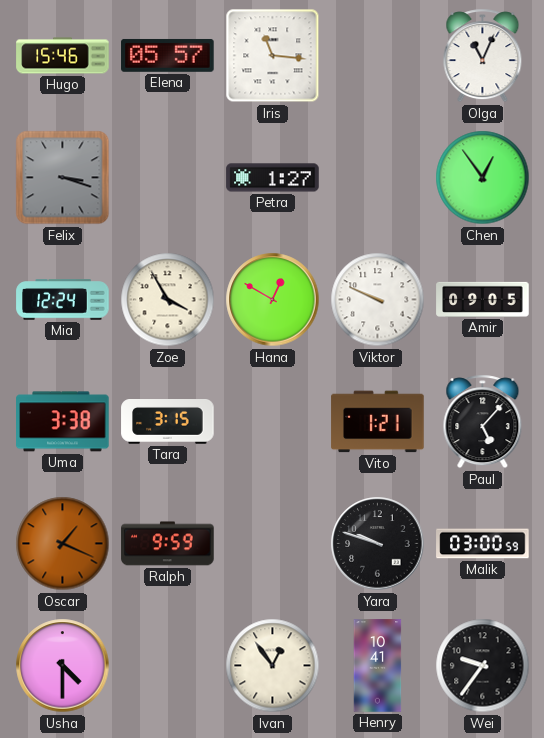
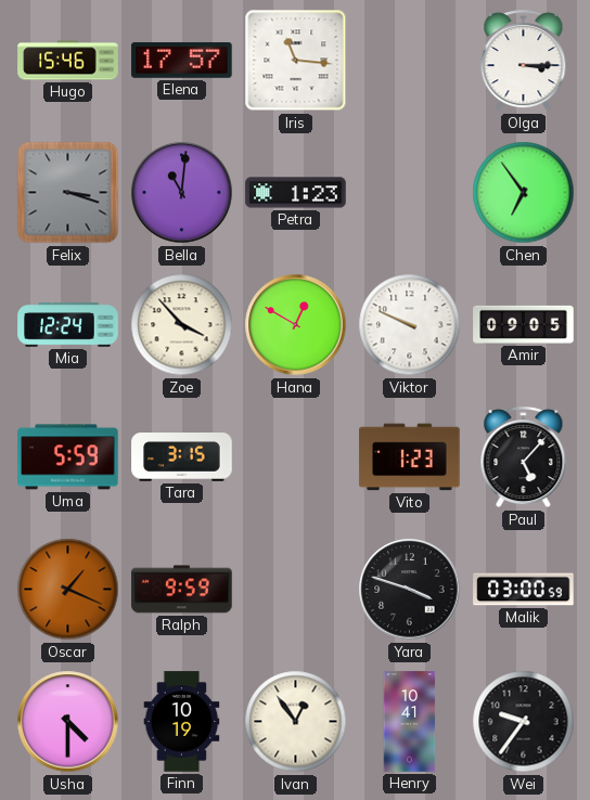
Elena: 05:57 -> 17:57
Olga: 11:04 -> 3:15
Bella: none -> 11:01
Petra: 1:27 -> 1:23
Chen: 12:54 -> 6:54
Zoe: 3:55 -> 3:53
Uma: 3:38 -> 5:59
Vito: 1:21 -> 1:23
Yara: 9:48 -> 3:48
Finn: none -> 10:19
